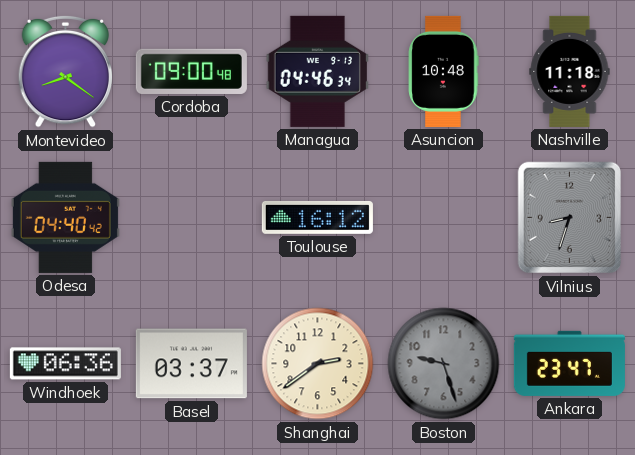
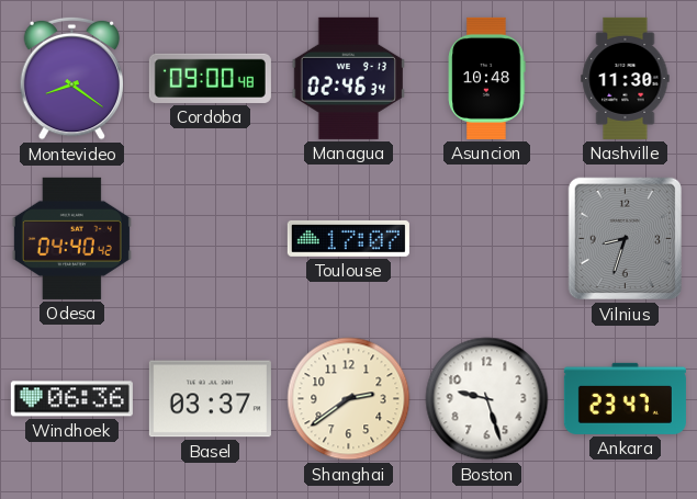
Managua: 04:46 -> 02:46
Nashville: 11:18 -> 11:30
Toulouse: 16:12 -> 17:07
Boston dial: grey -> white
